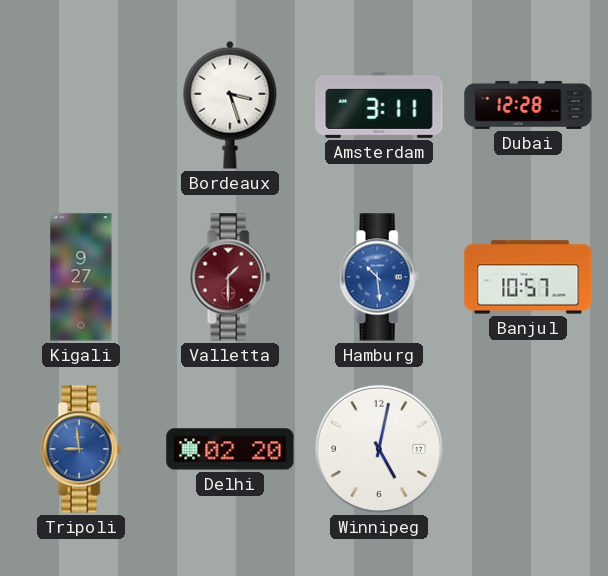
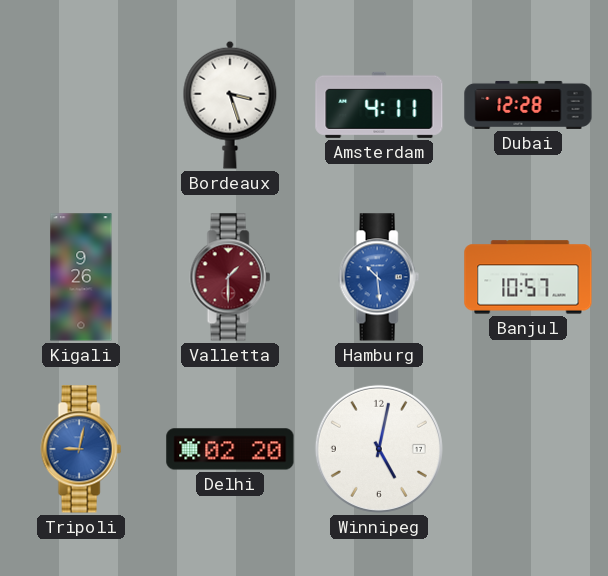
Amsterdam: 3:11 -> 4:11
Kigali: 9:27 -> 9:26
Tripoli: 8:59 -> 9:02
